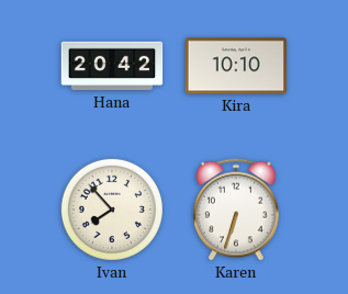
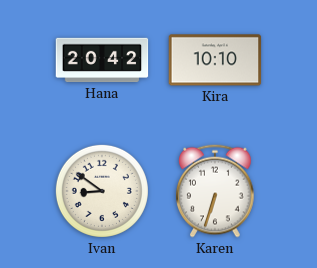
Ivan: 7:53 -> 8:51
